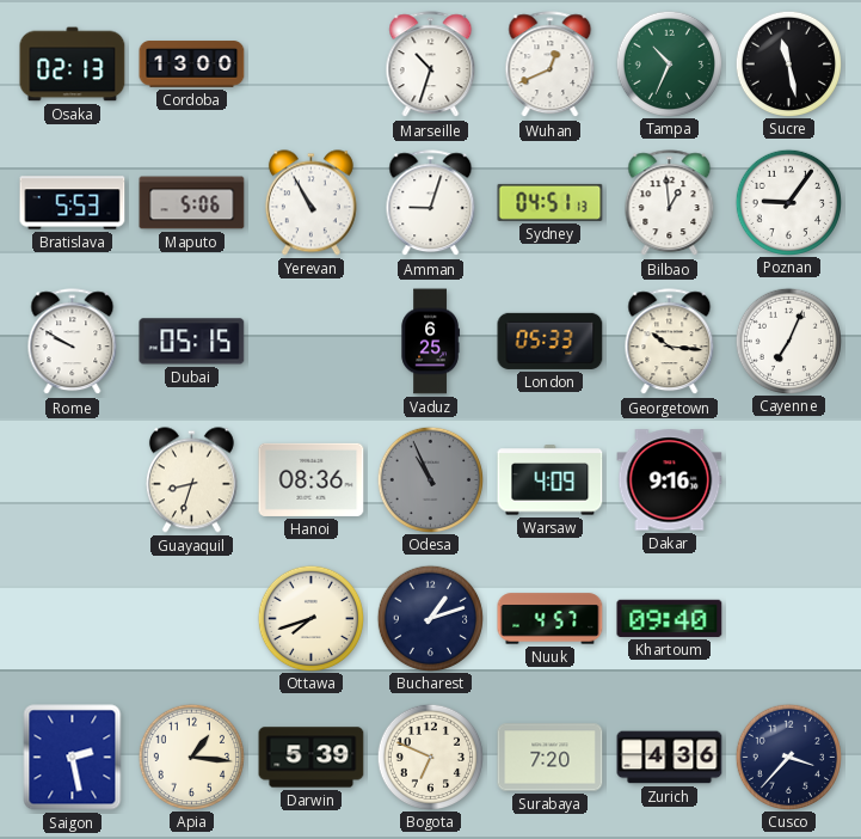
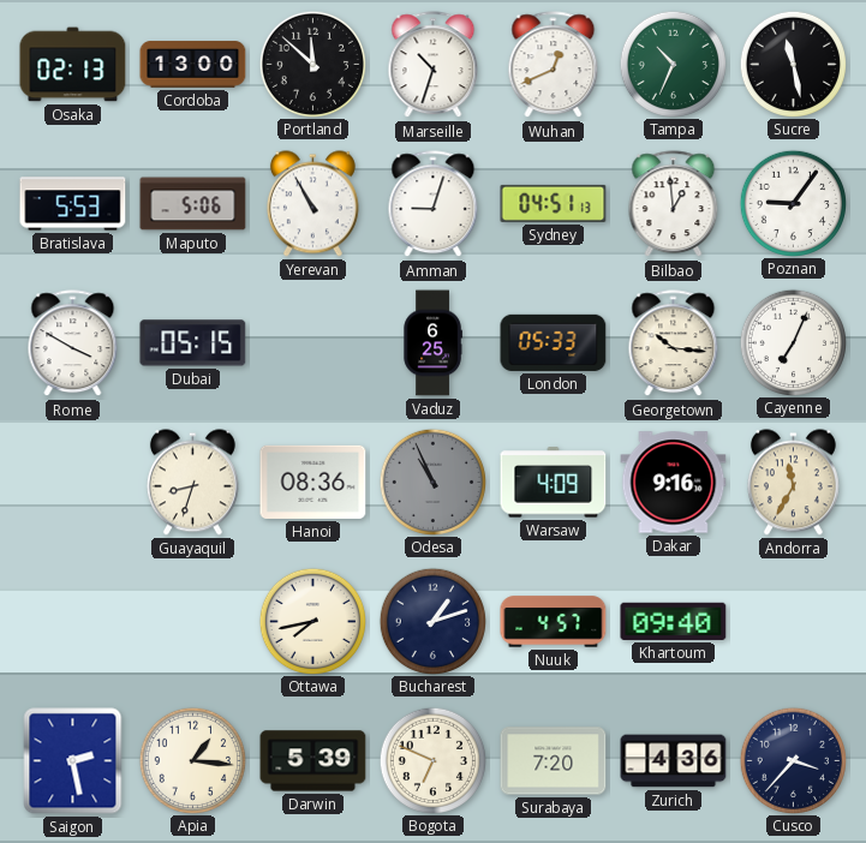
Portland: none -> 11:52
Rome: 9:50 -> 3:50
Andorra: none -> 11:35
Ottawa: 7:42 -> 7:43
